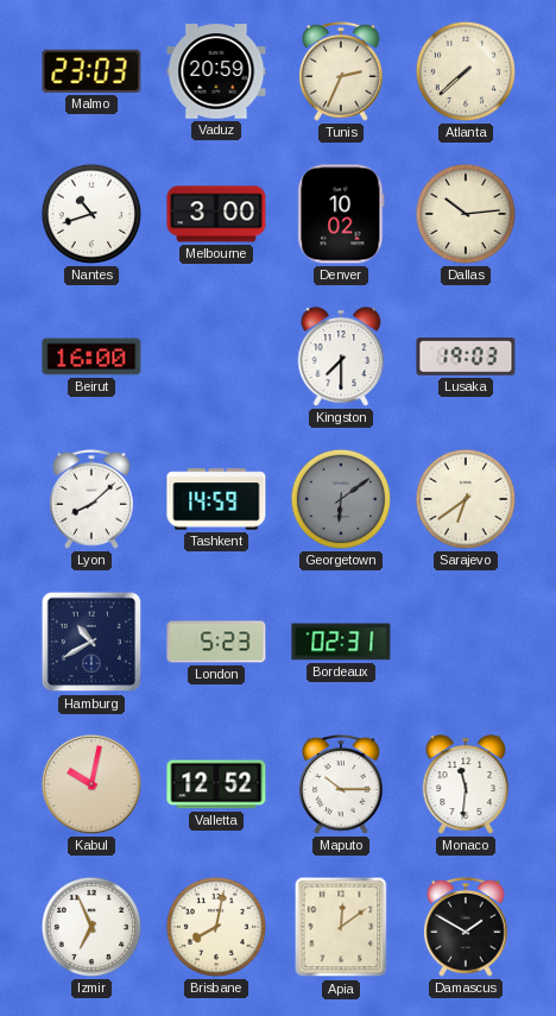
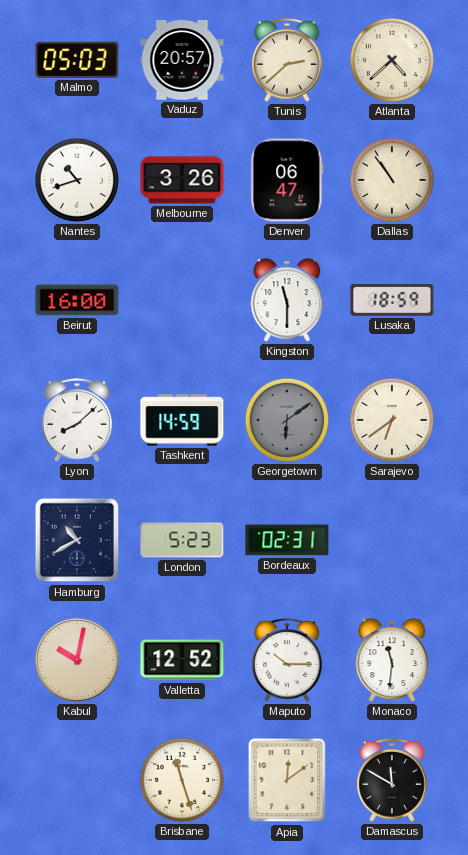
Malmo: 23:03 -> 05:03
Vaduz: 20:59 -> 20:57
Tunis: 2:34 -> 2:38
Atlanta: 7:38 -> 4:38
Melbourne: 3:00 -> 3:26
Denver: 10:02 -> 06:47
Dallas: 10:14 -> 10:54
Kingston: 7:30 -> 11:30
Lusaka: 19:03 -> 18:59
Izmir: 6:56 -> none
Brisbane: 8:02 -> 11:27
Damascus: 1:50 -> 11:50
